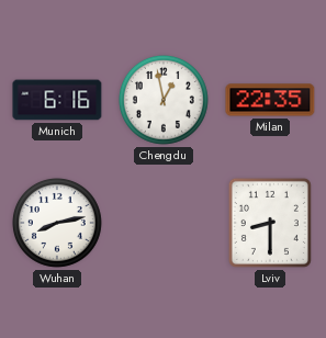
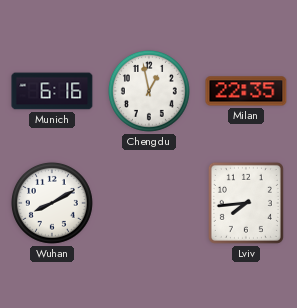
Wuhan: 8:13 -> 8:10
Lviv: 8:30 -> 7:44
